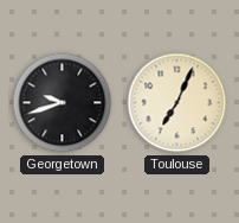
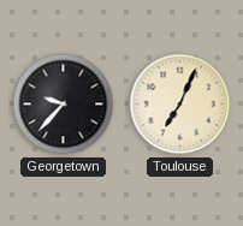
Georgetown: 9:42 -> 9:37
